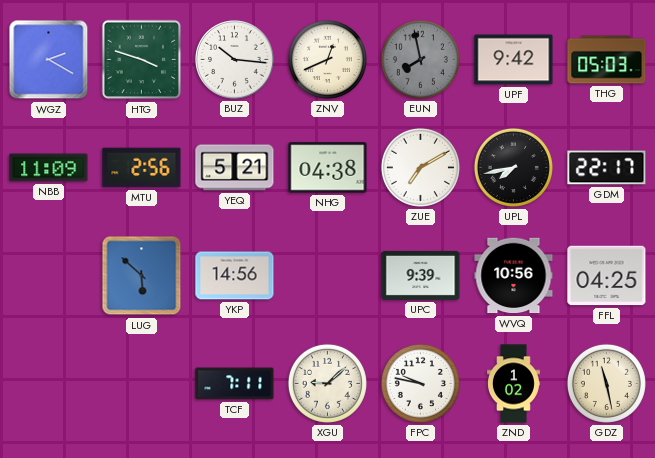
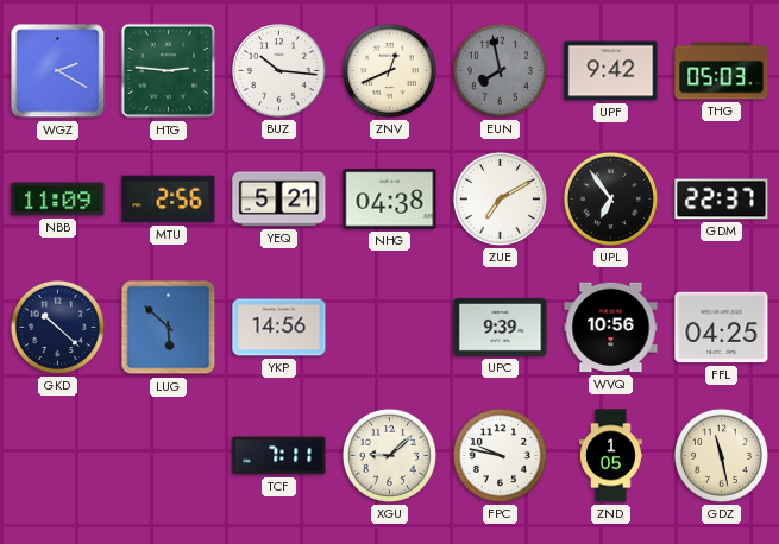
HTG: 3:48 -> 2:46
UPL: 7:43 -> 6:54
GDM: 22:17 -> 22:37
GKD: none -> 10:22
ZND: 1:02 -> 1:05
